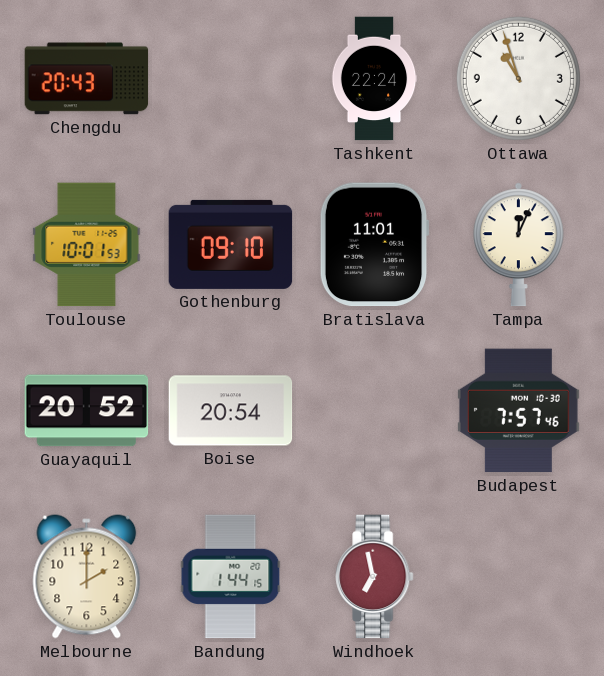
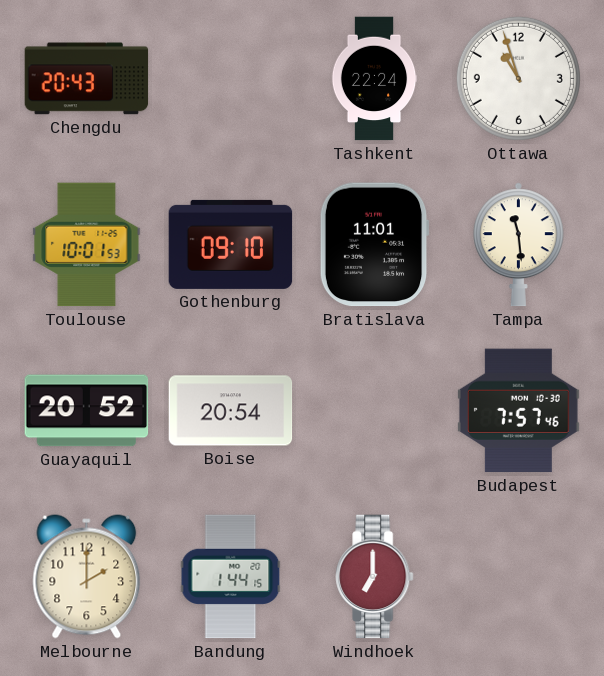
Tampa: 12:04 -> 11:29
Windhoek: 6:58 -> 7:00
